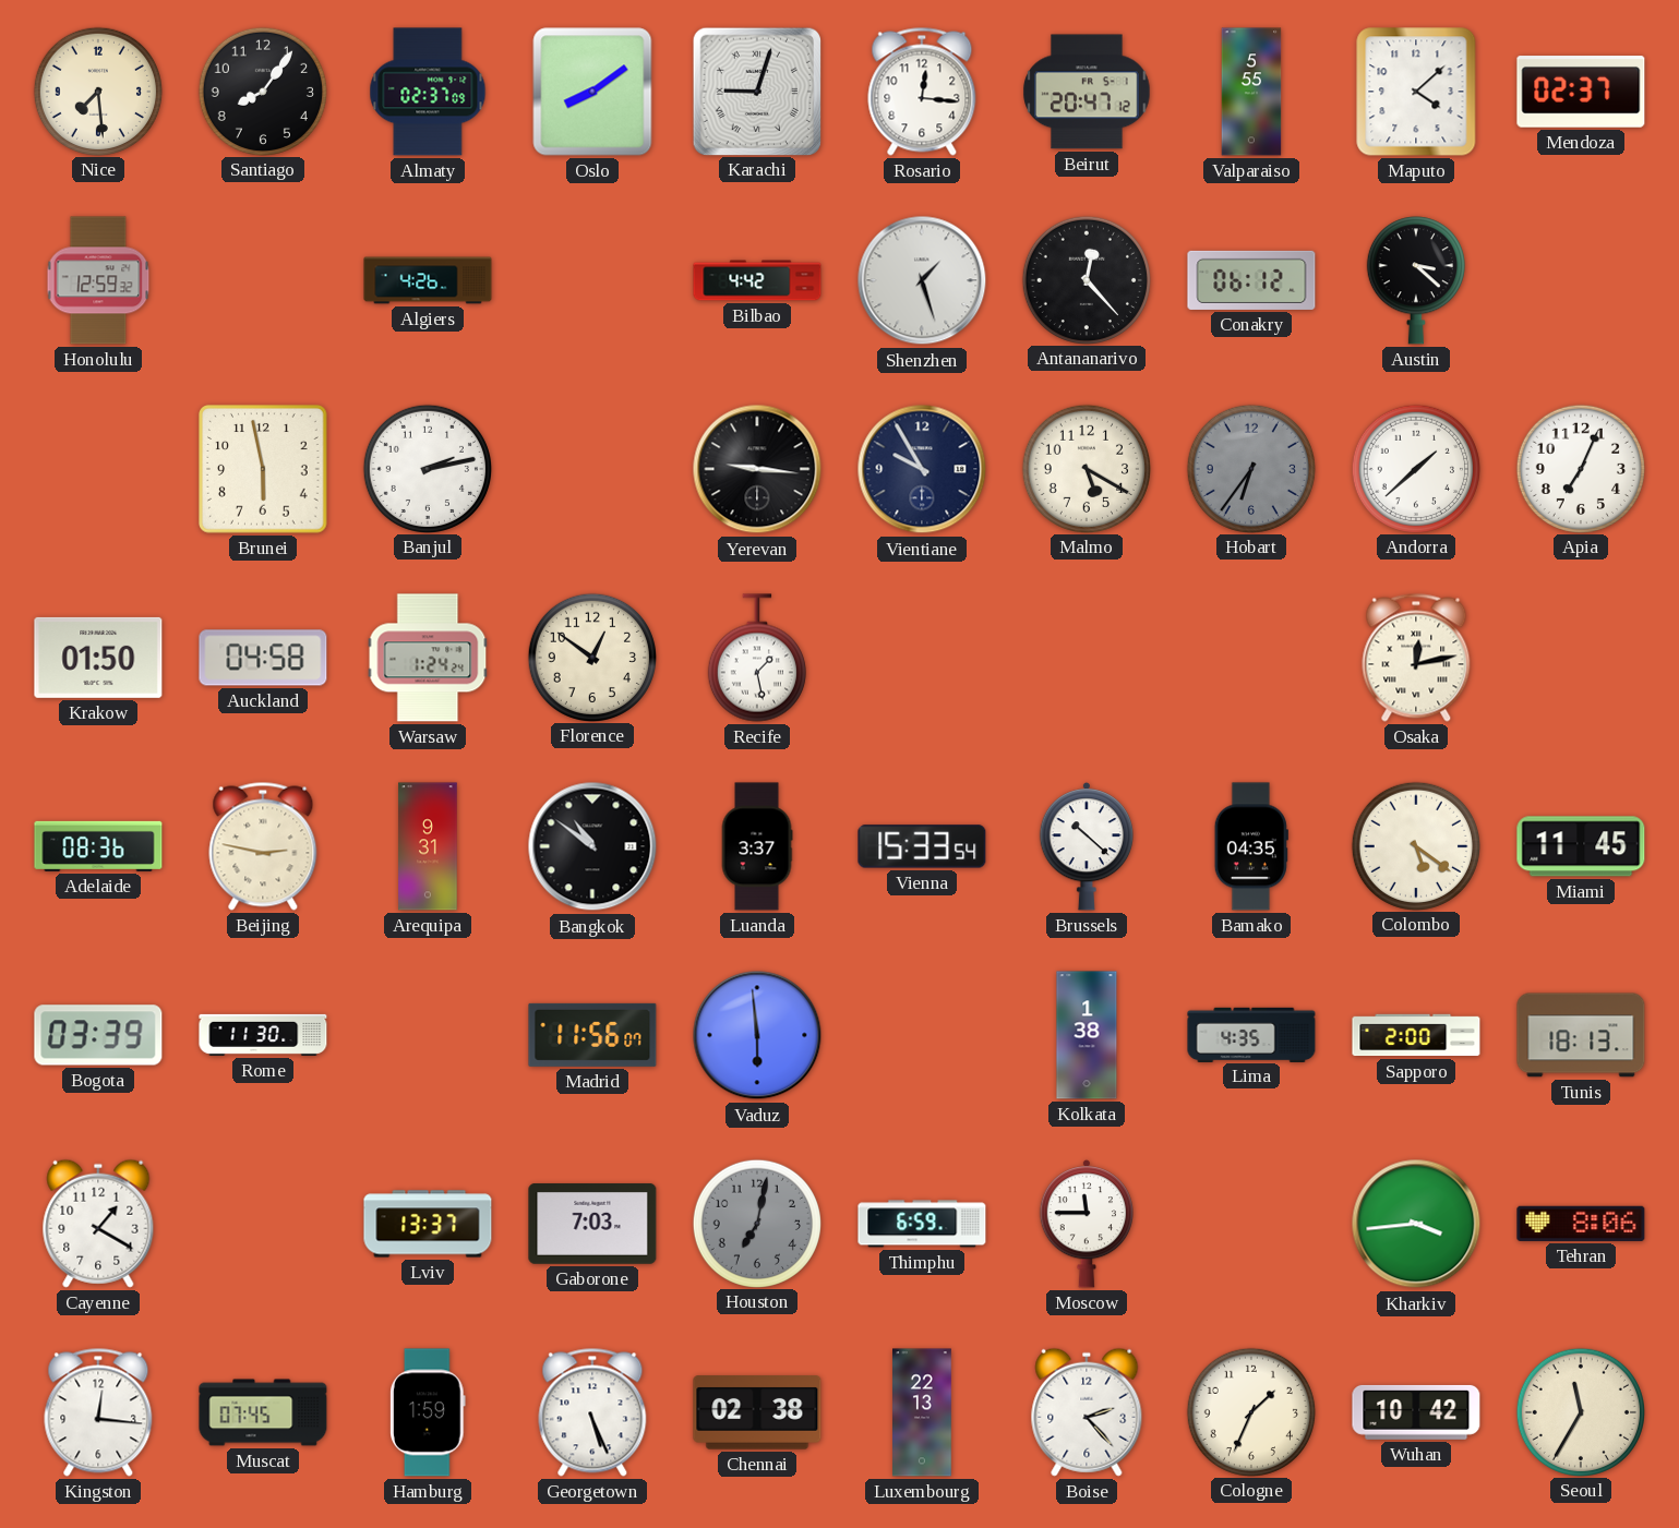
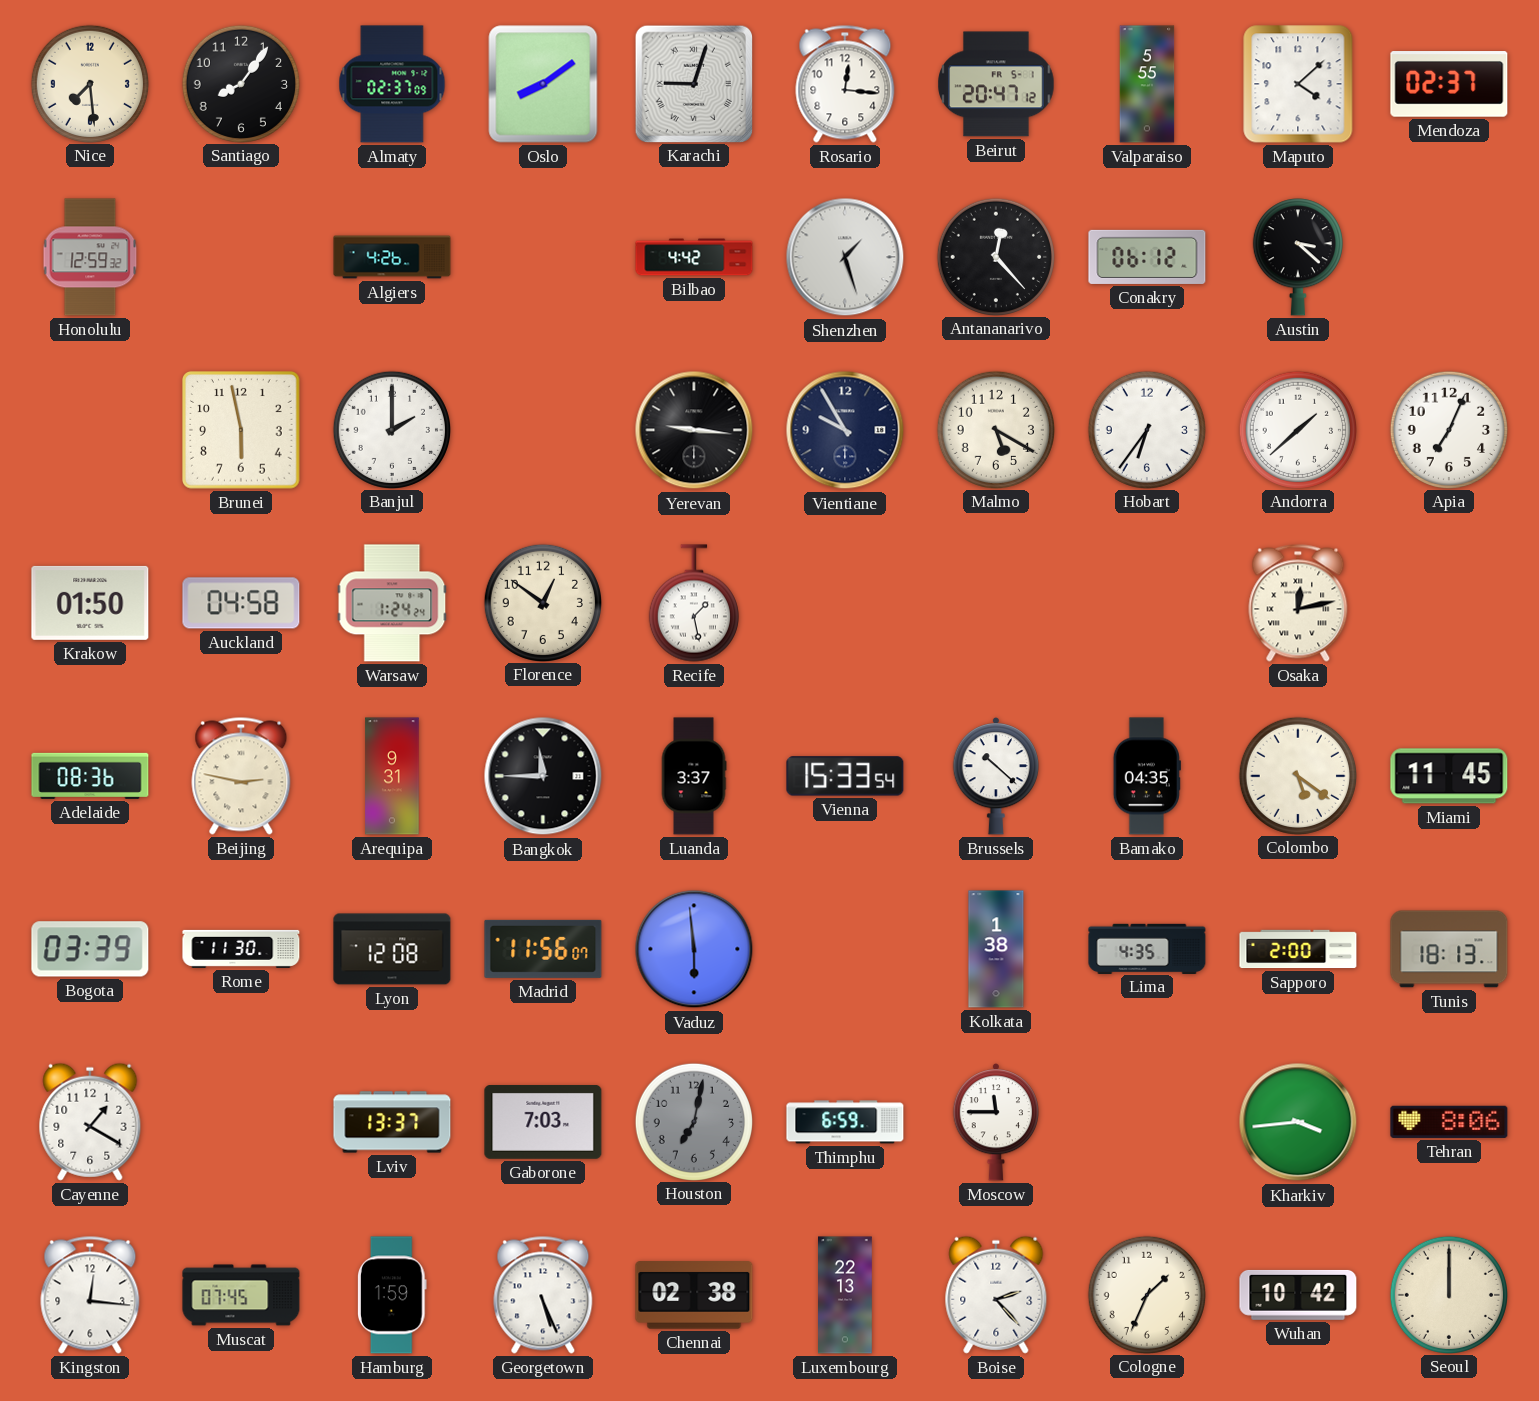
Banjul: 2:13 -> 2:00
Hobart dial: grey -> white
Bangkok: 10:51 -> 11:45
Lyon: none -> 12:08
Seoul: 11:35 -> 12:00
